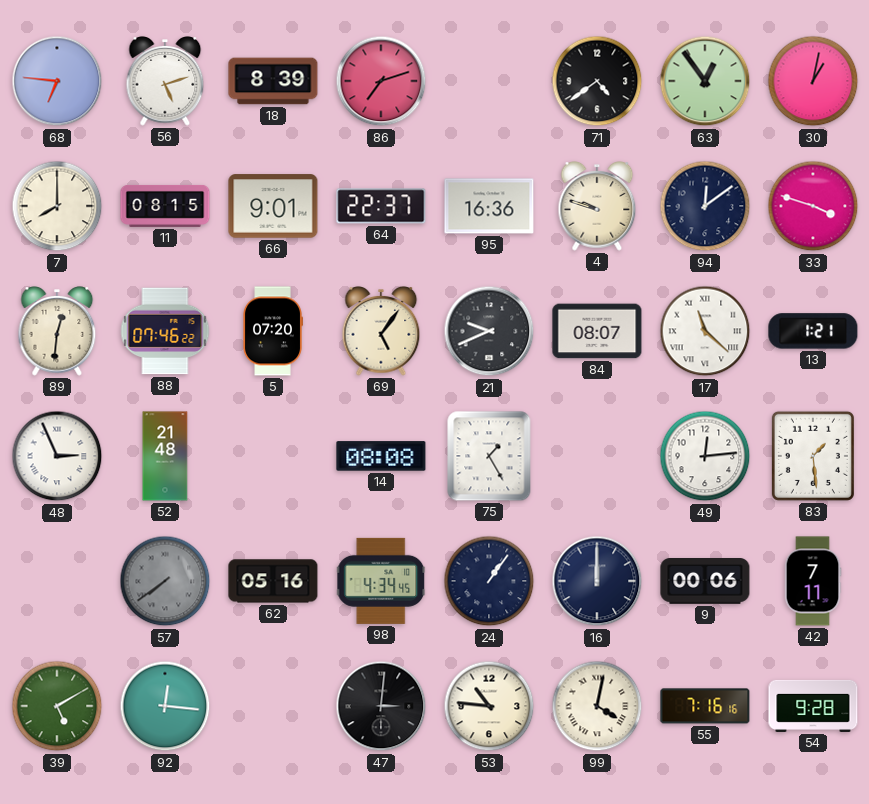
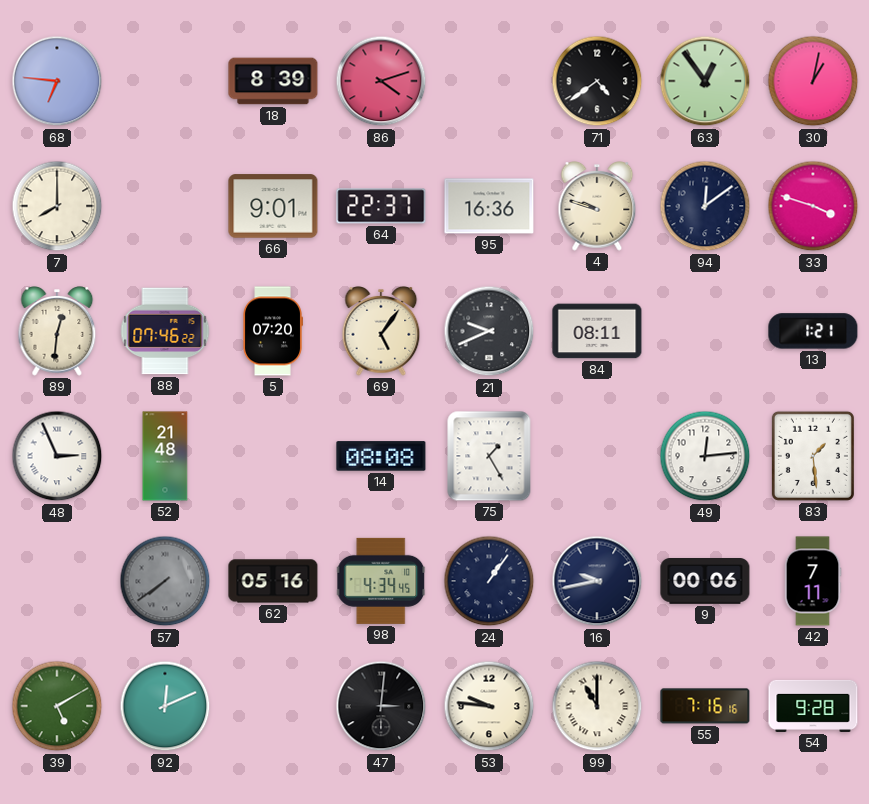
56: 5:12 -> none
86: 7:12 -> 4:12
11: 08:15 -> none
84: 08:07 -> 08:11
17: 11:22 -> none
16: 12:00 -> 9:43
92: 12:16 -> 12:11
53: 10:46 -> 9:46
99: 4:02 -> 11:00
